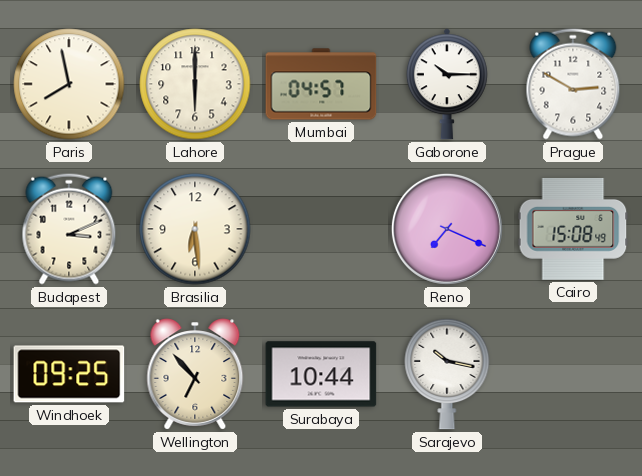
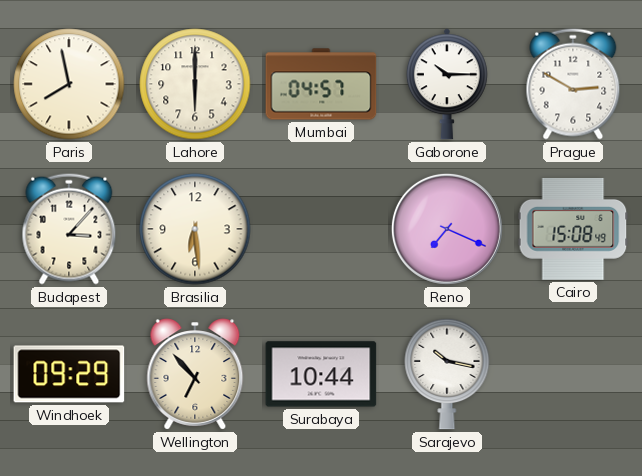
Budapest: 3:11 -> 3:07
Windhoek: 09:25 -> 09:29
